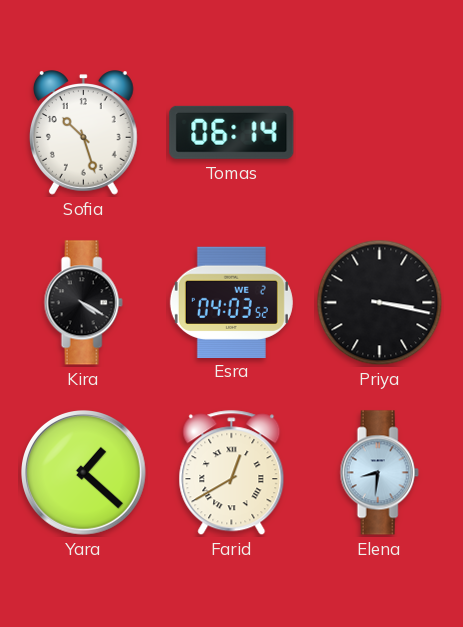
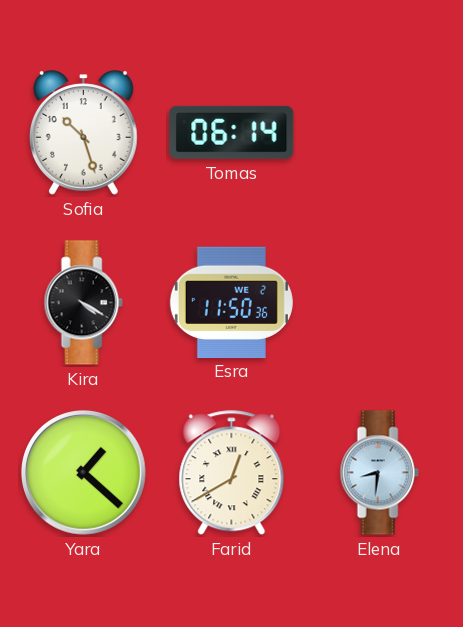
Esra: 04:03 -> 11:50
Priya: 3:17 -> none
